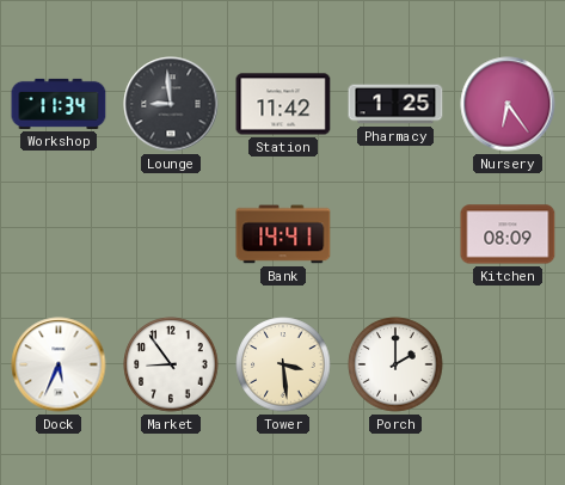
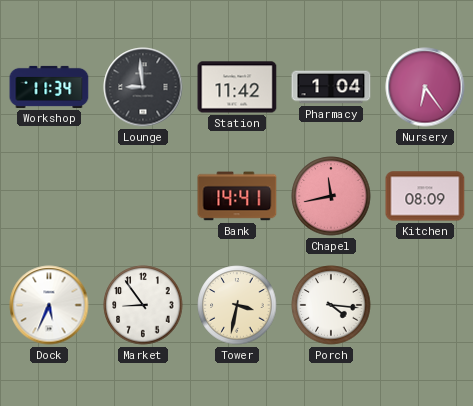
Pharmacy: 1:25 -> 1:04
Chapel: none -> 11:43
Tower: 3:29 -> 3:32
Porch: 2:00 -> 4:16
